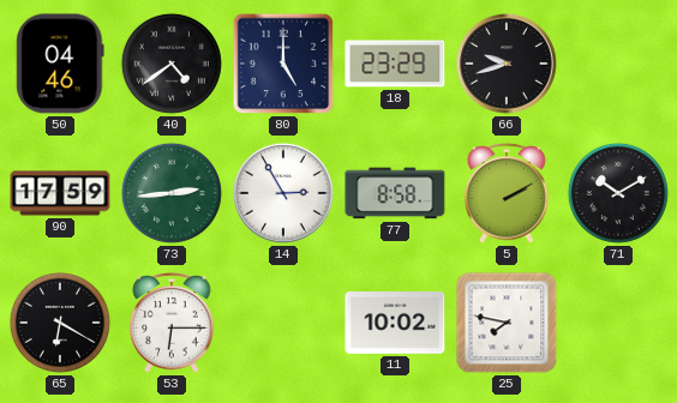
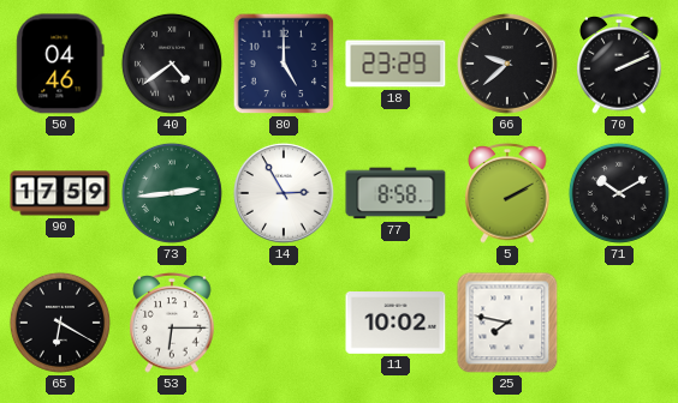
66: 9:42 -> 9:38
70: none -> 2:11
